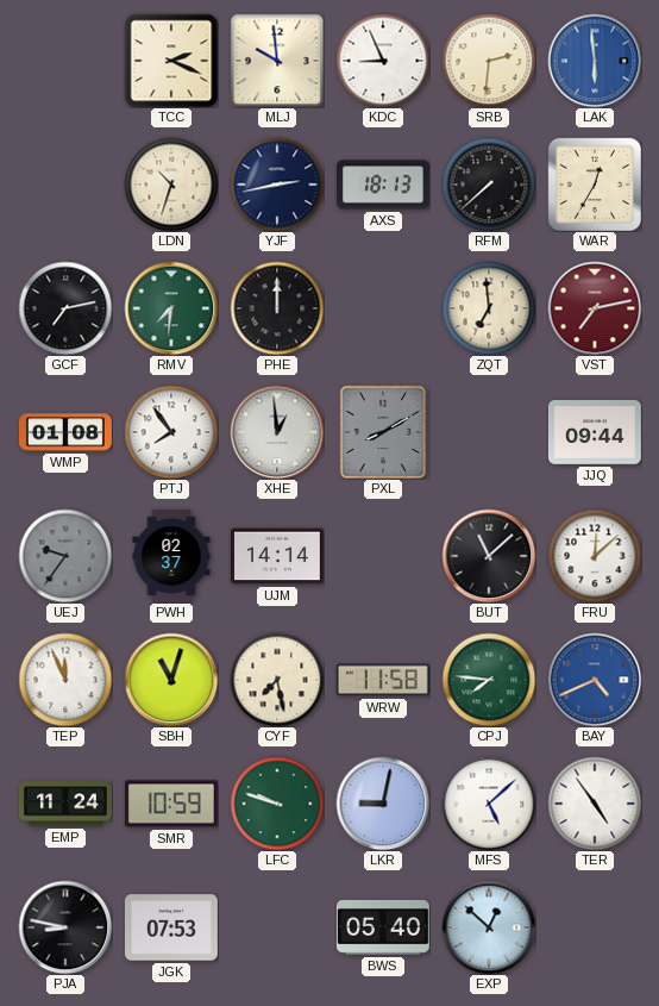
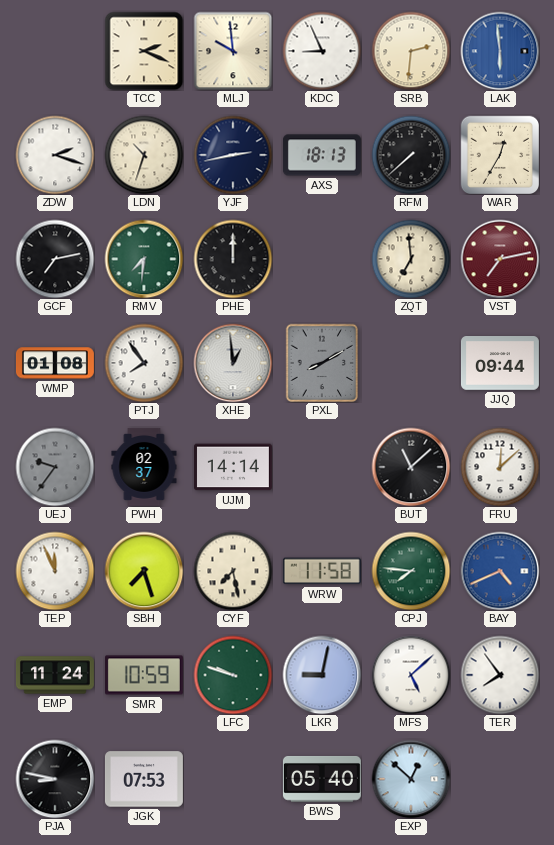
ZDW: none -> 2:18
SBH: 11:03 -> 7:27
TER: 4:54 -> 7:54
